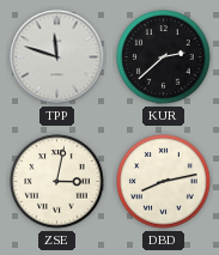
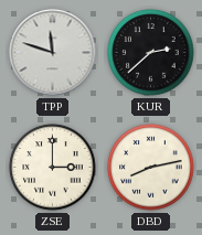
ZSE: 3:02 -> 3:00
